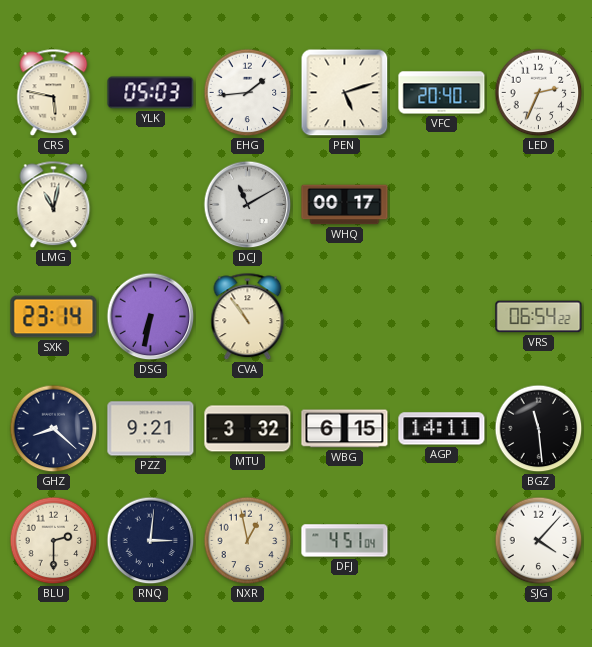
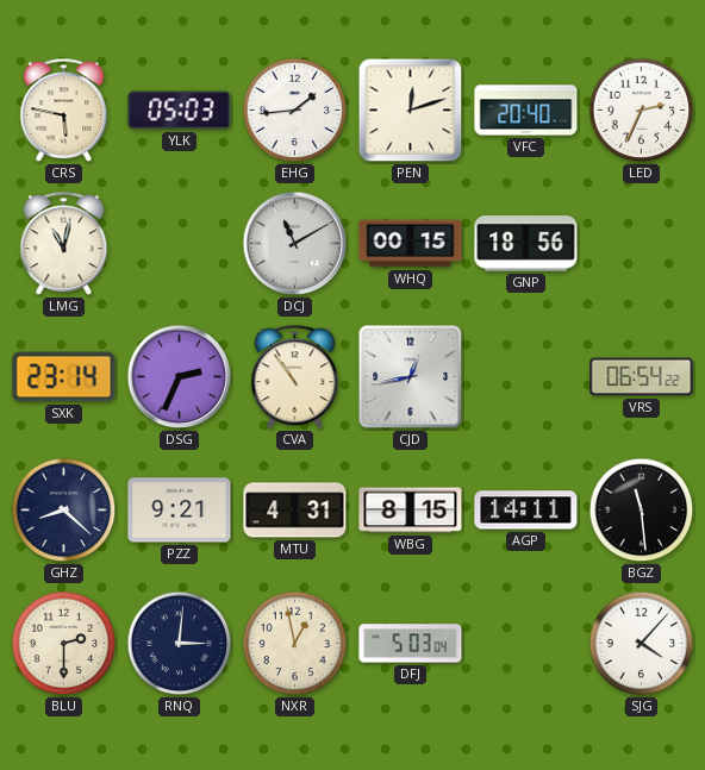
PEN: 5:12 -> 12:12
WHQ: 00:17 -> 00:15
GNP: none -> 18:56
DSG: 6:32 -> 2:34
CJD: none -> 12:43
MTU: 3:32 -> 4:31
WBG: 6:15 -> 8:15
DFJ: 4:51 -> 5:03
